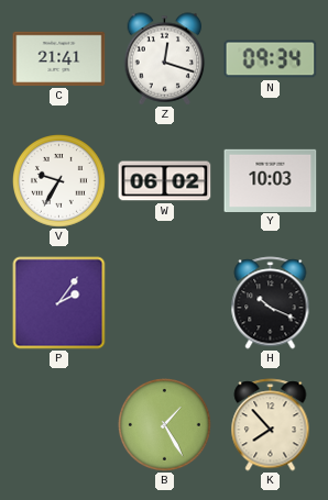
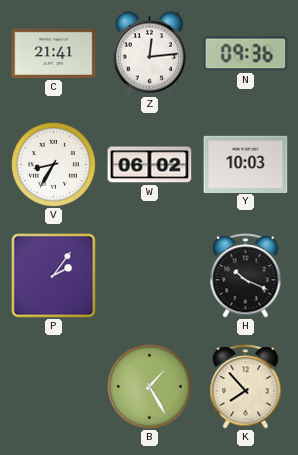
Z: 12:18 -> 12:14
N: 09:34 -> 09:36
V: 9:35 -> 8:35
